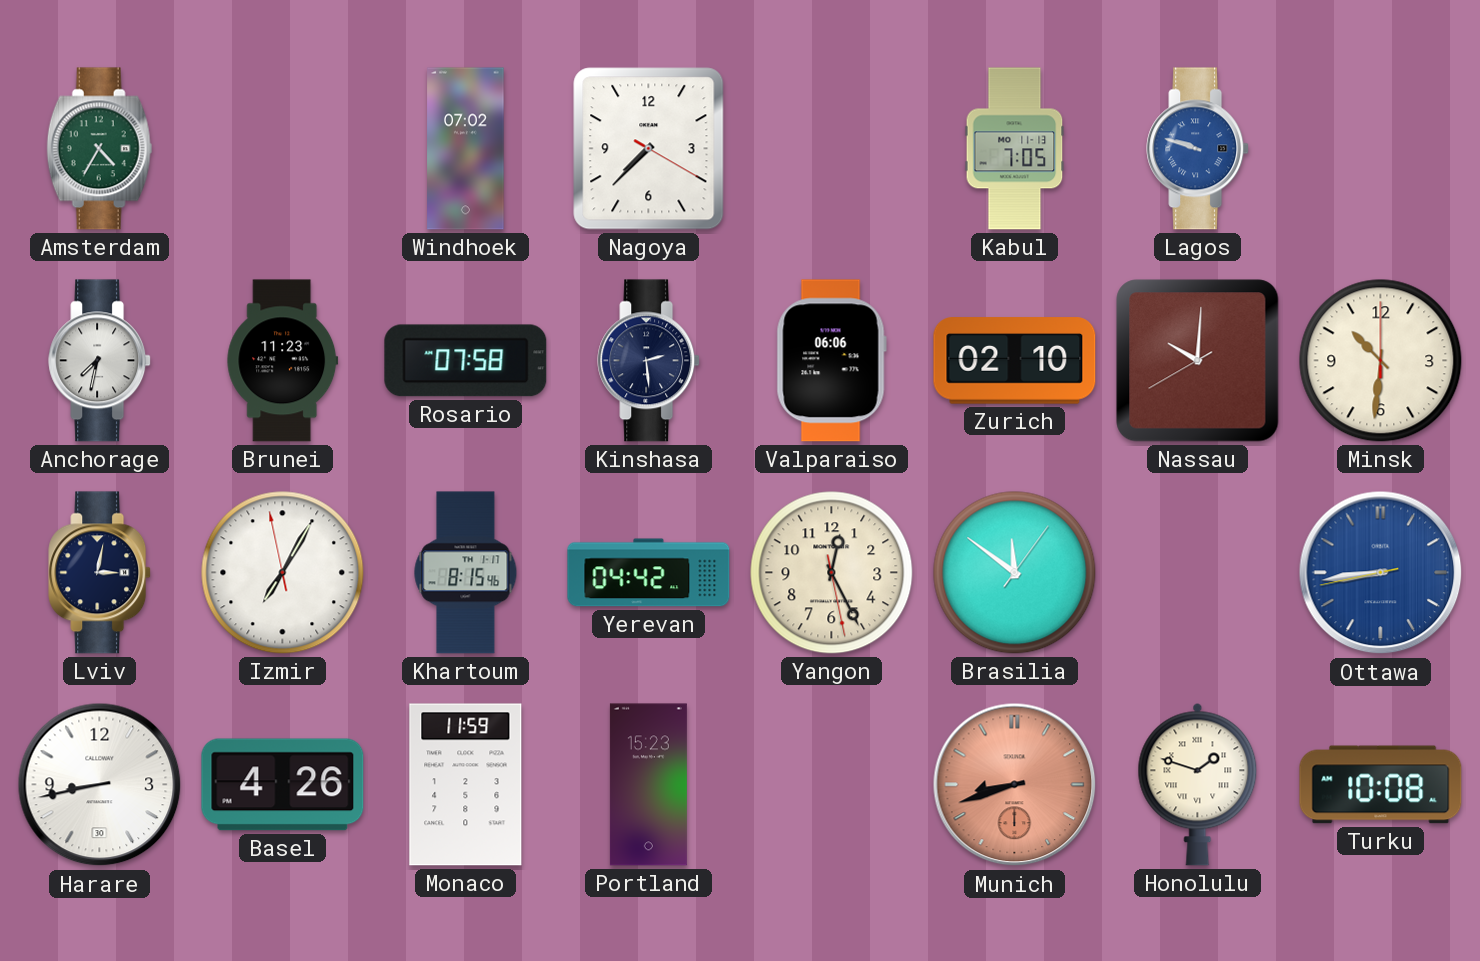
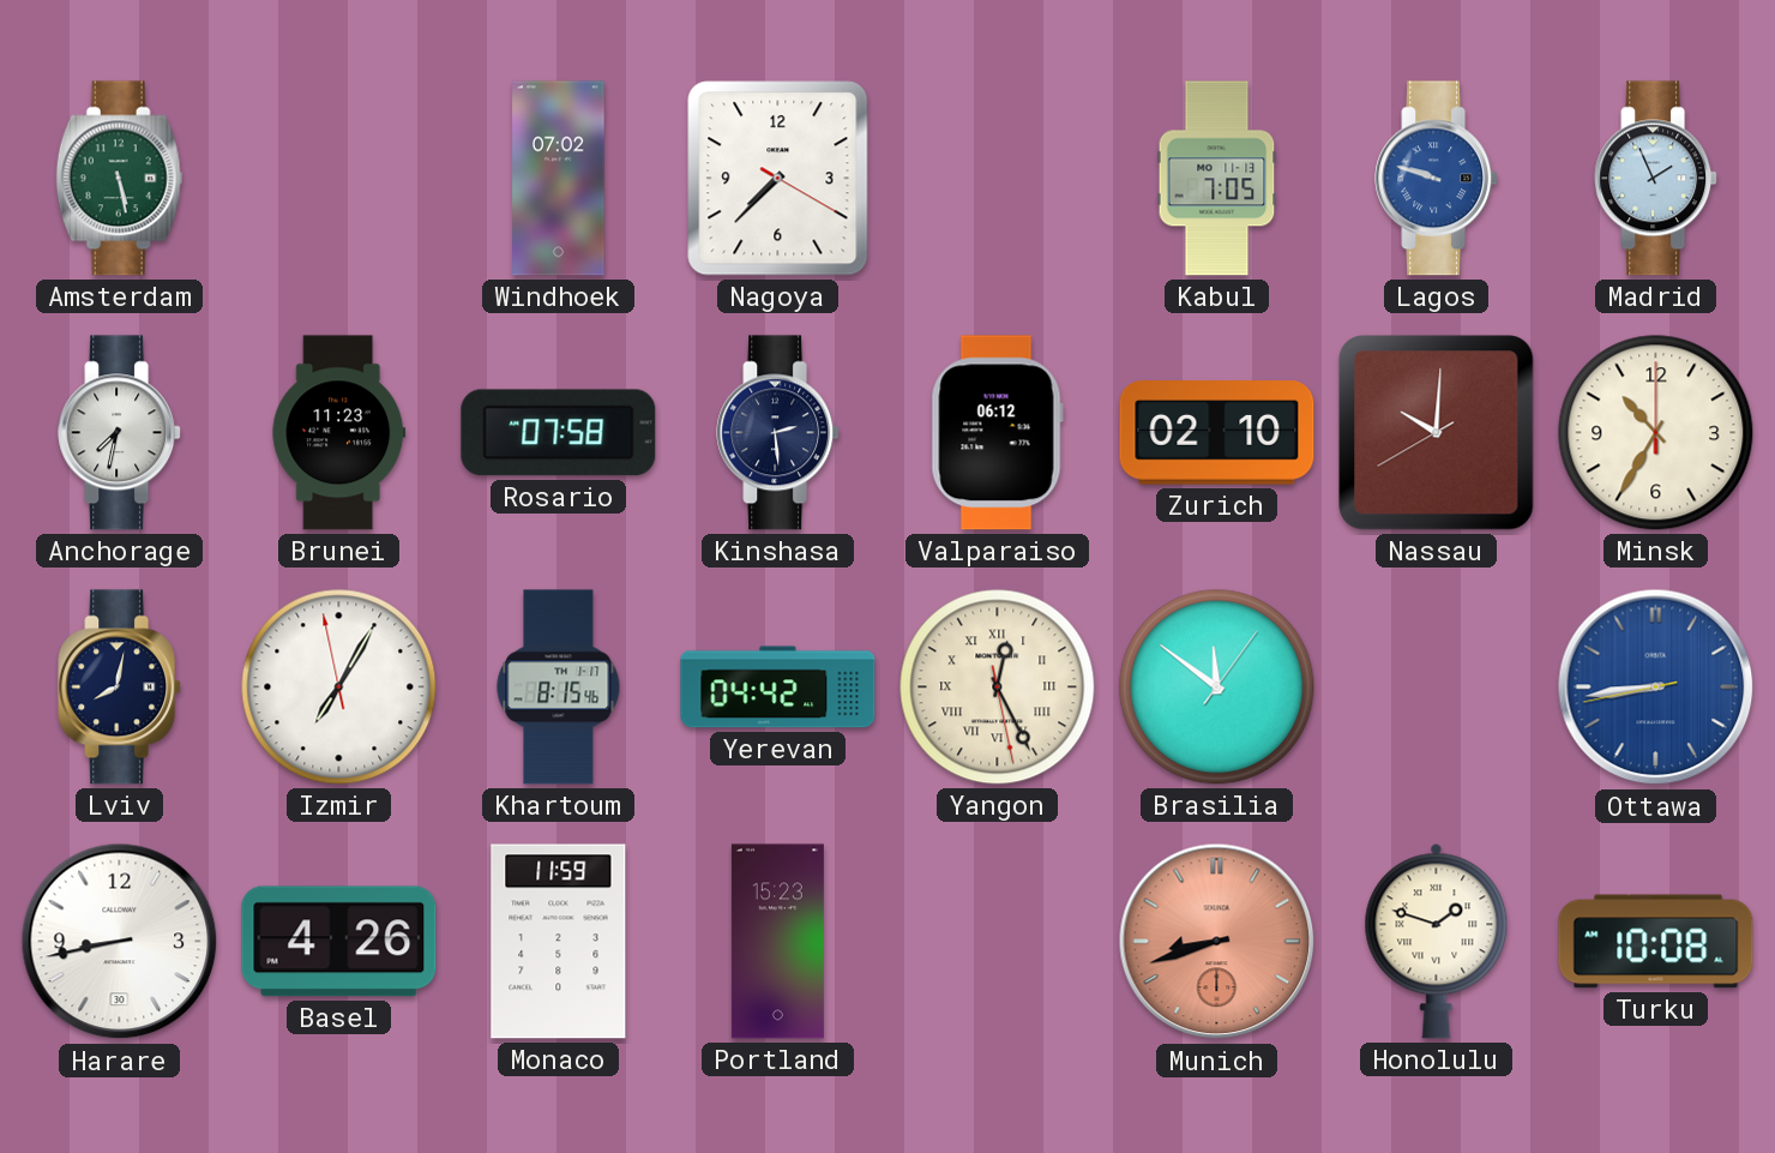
Amsterdam: 4:35 -> 5:28
Madrid: none -> 1:56
Valparaiso: 06:06 -> 06:12
Minsk: 10:31 -> 10:35
Lviv: 3:02 -> 8:02
Yangon numerals: Arabic -> Roman
